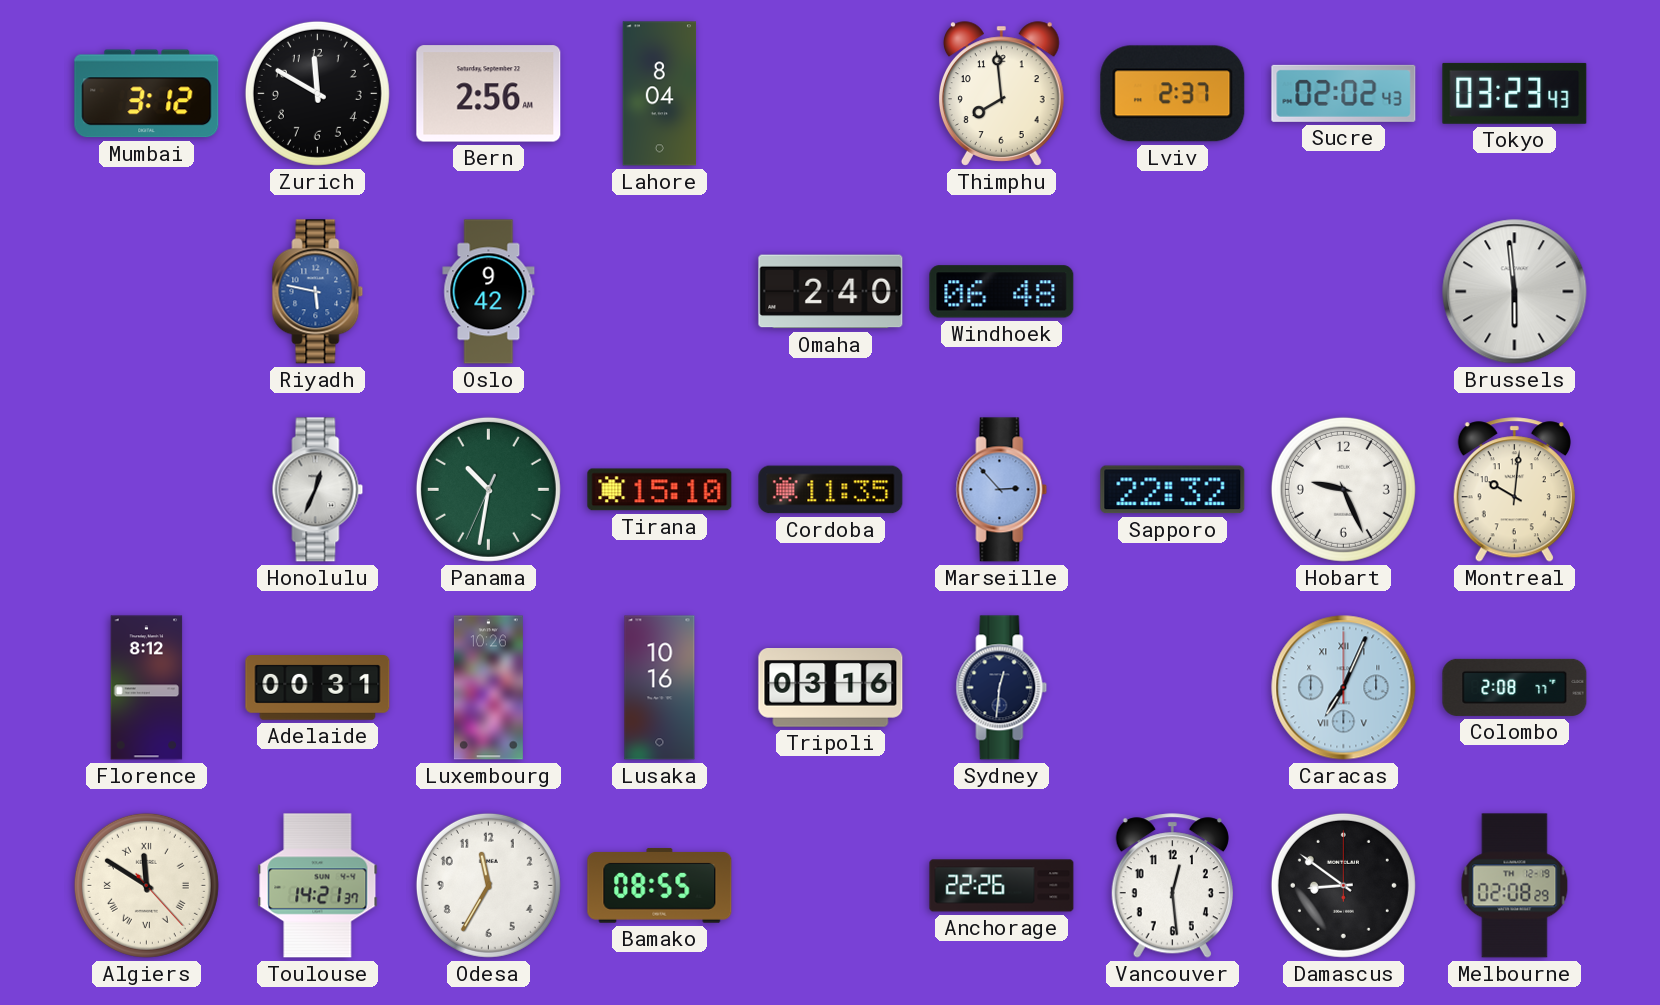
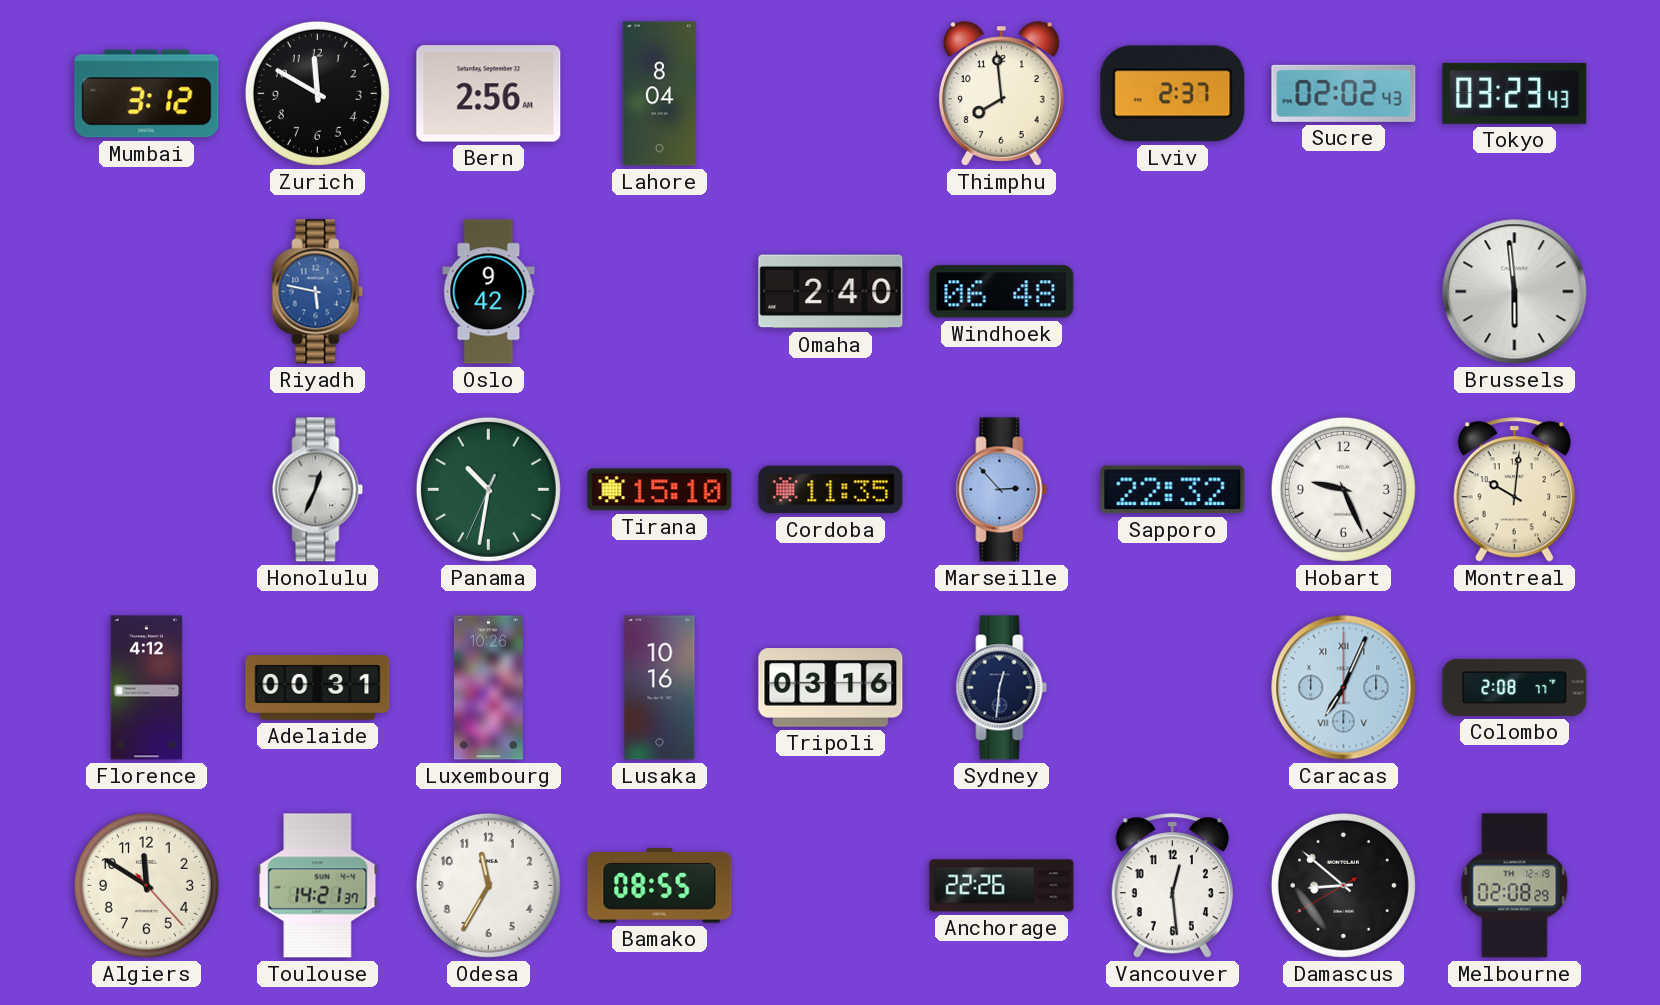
Florence: 8:12 -> 4:12
Algiers numerals: Roman -> Arabic
Damascus: 8:51:00 -> 8:51:40
